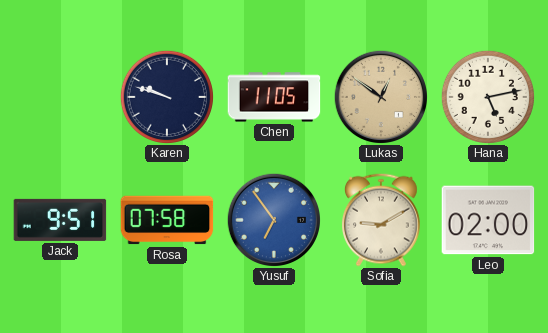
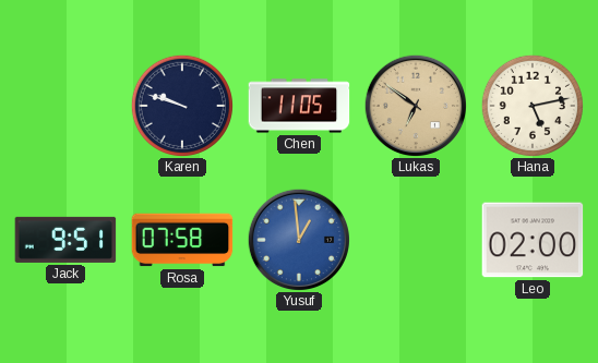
Lukas: 12:51 -> 6:51
Yusuf: 6:54 -> 12:59
Sofia: 9:10 -> none
